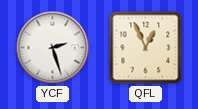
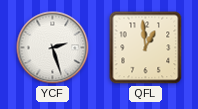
QFL: 12:56 -> 12:59
